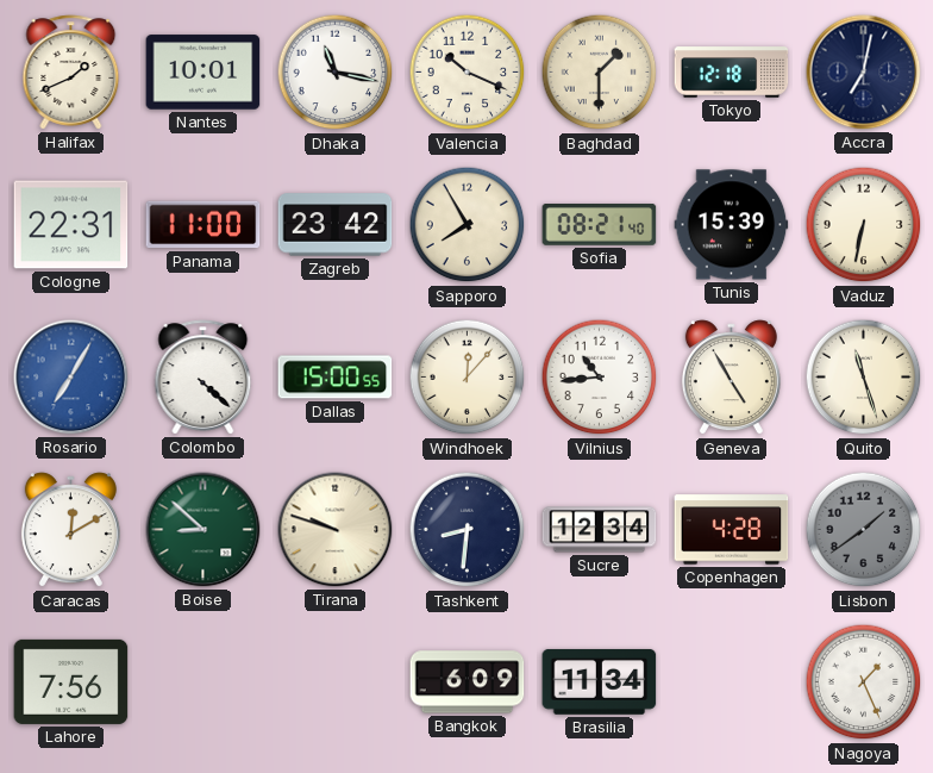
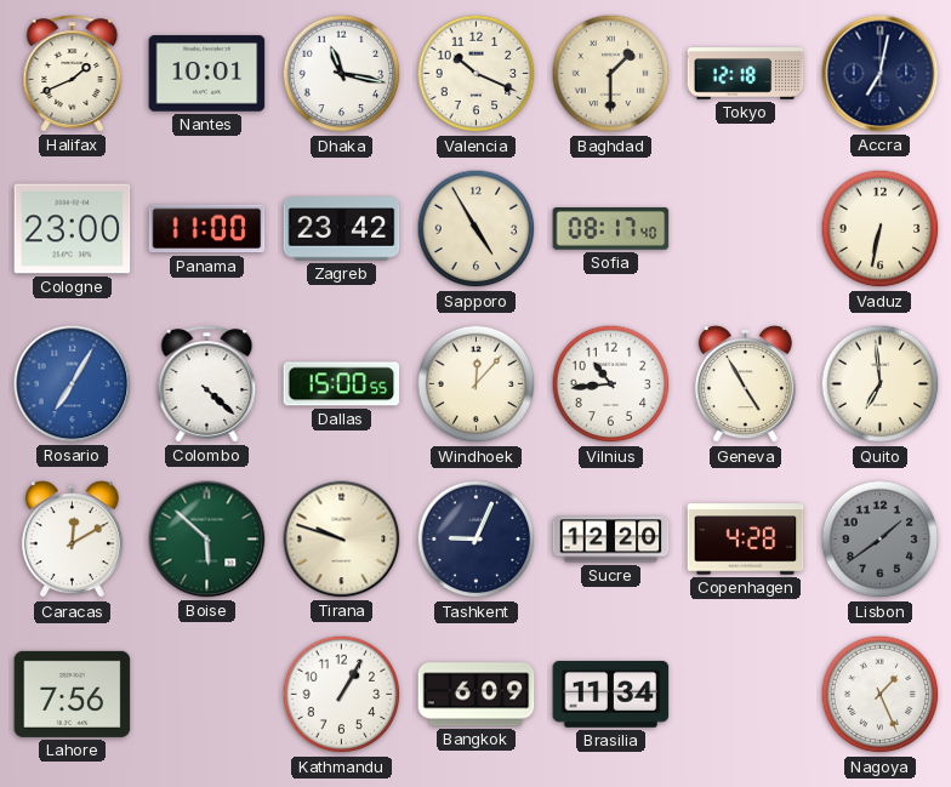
Cologne: 22:31 -> 23:00
Sapporo: 7:55 -> 4:55
Sofia: 08:21 -> 08:17
Tunis: 15:39 -> none
Quito: 11:27 -> 6:59
Boise: 8:52 -> 5:52
Tashkent: 8:31 -> 9:04
Sucre: 12:34 -> 12:20
Kathmandu: none -> 1:05
